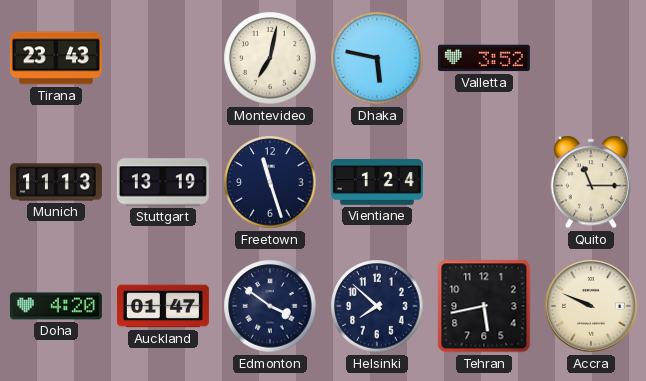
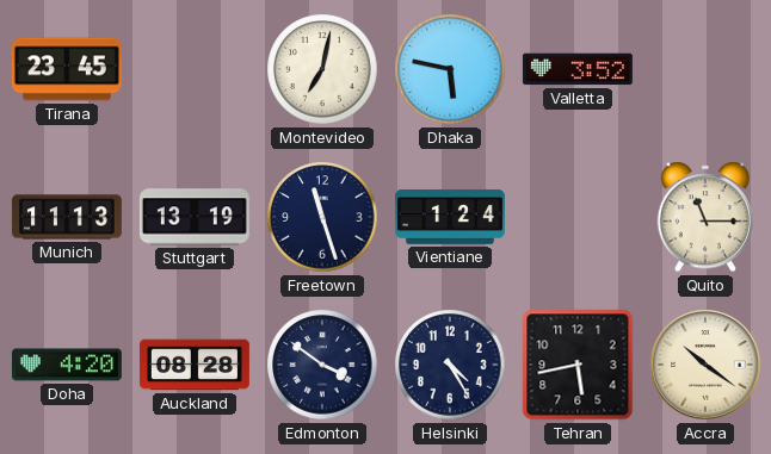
Tirana: 23:43 -> 23:45
Auckland: 01:47 -> 08:28
Helsinki: 7:52 -> 4:25
Accra: 9:49 -> 10:21
